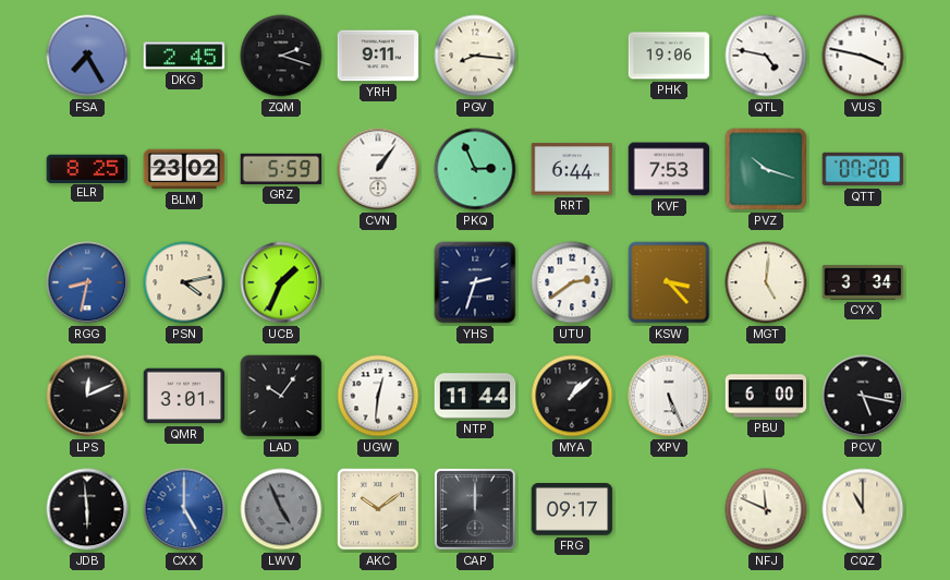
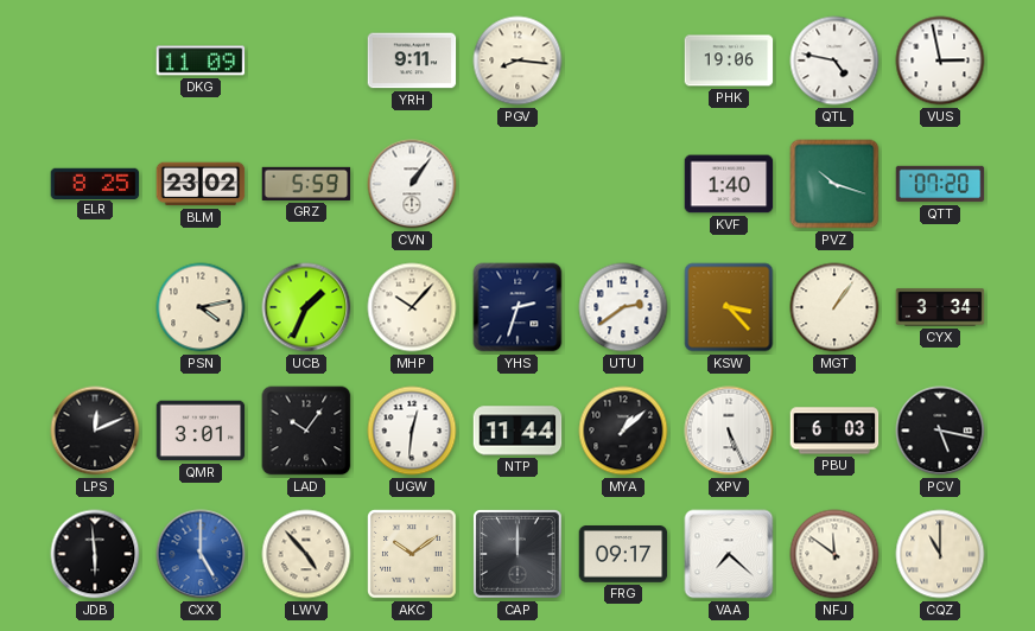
FSA: 7:25 -> none
DKG: 2:45 -> 11:09
ZQM: 2:18 -> none
VUS: 3:47 -> 2:58
PKQ: 2:56 -> none
RRT: 6:44 -> none
KVF: 7:53 -> 1:40
RGG: 8:32 -> none
MHP: none -> 10:07
MGT: 5:01 -> 1:06
PBU: 6:00 -> 6:03
LWV: 4:56 -> 4:53
LWV dial: grey -> cream
VAA: none -> 7:22
NFJ: 11:49 -> 11:51
